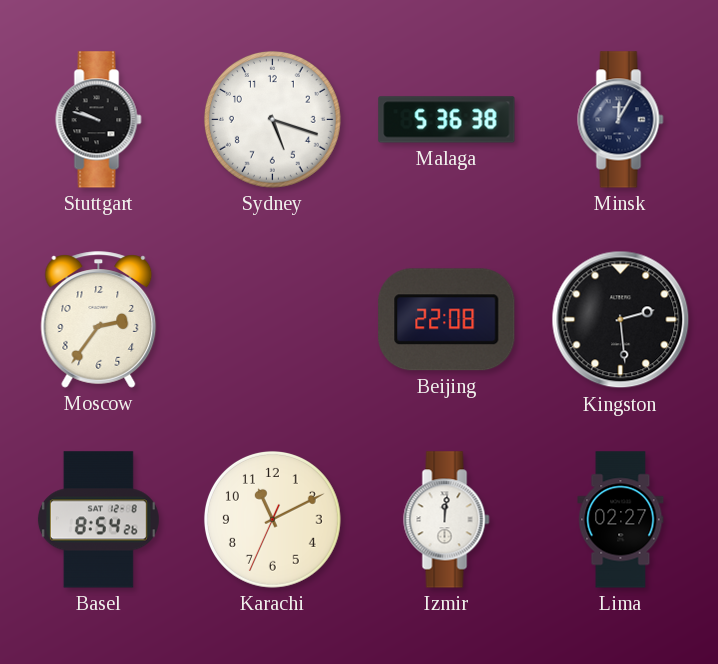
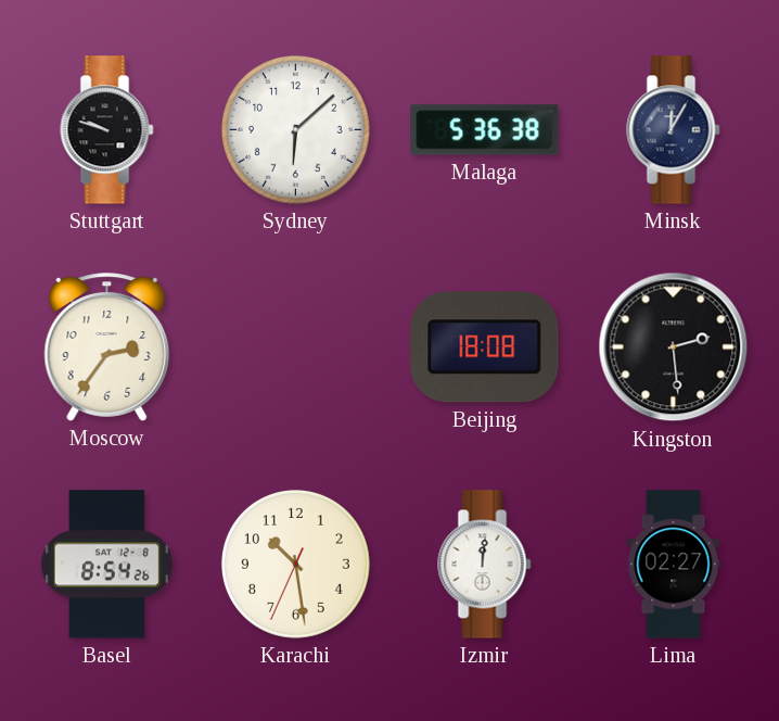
Sydney: 5:18 -> 6:08
Beijing: 22:08 -> 18:08
Karachi: 11:10 -> 10:28
